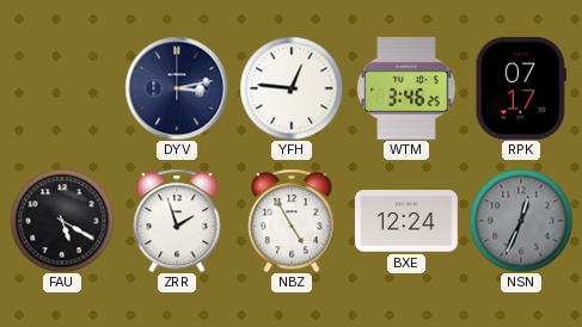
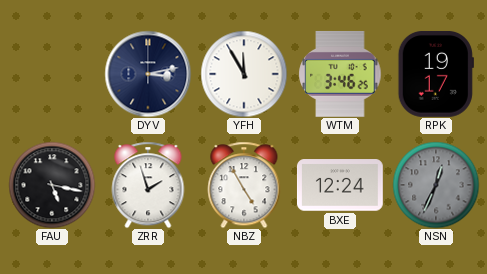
YFH: 12:46 -> 11:55
RPK: 07:17 -> 19:17
FAU: 5:20 -> 5:17
